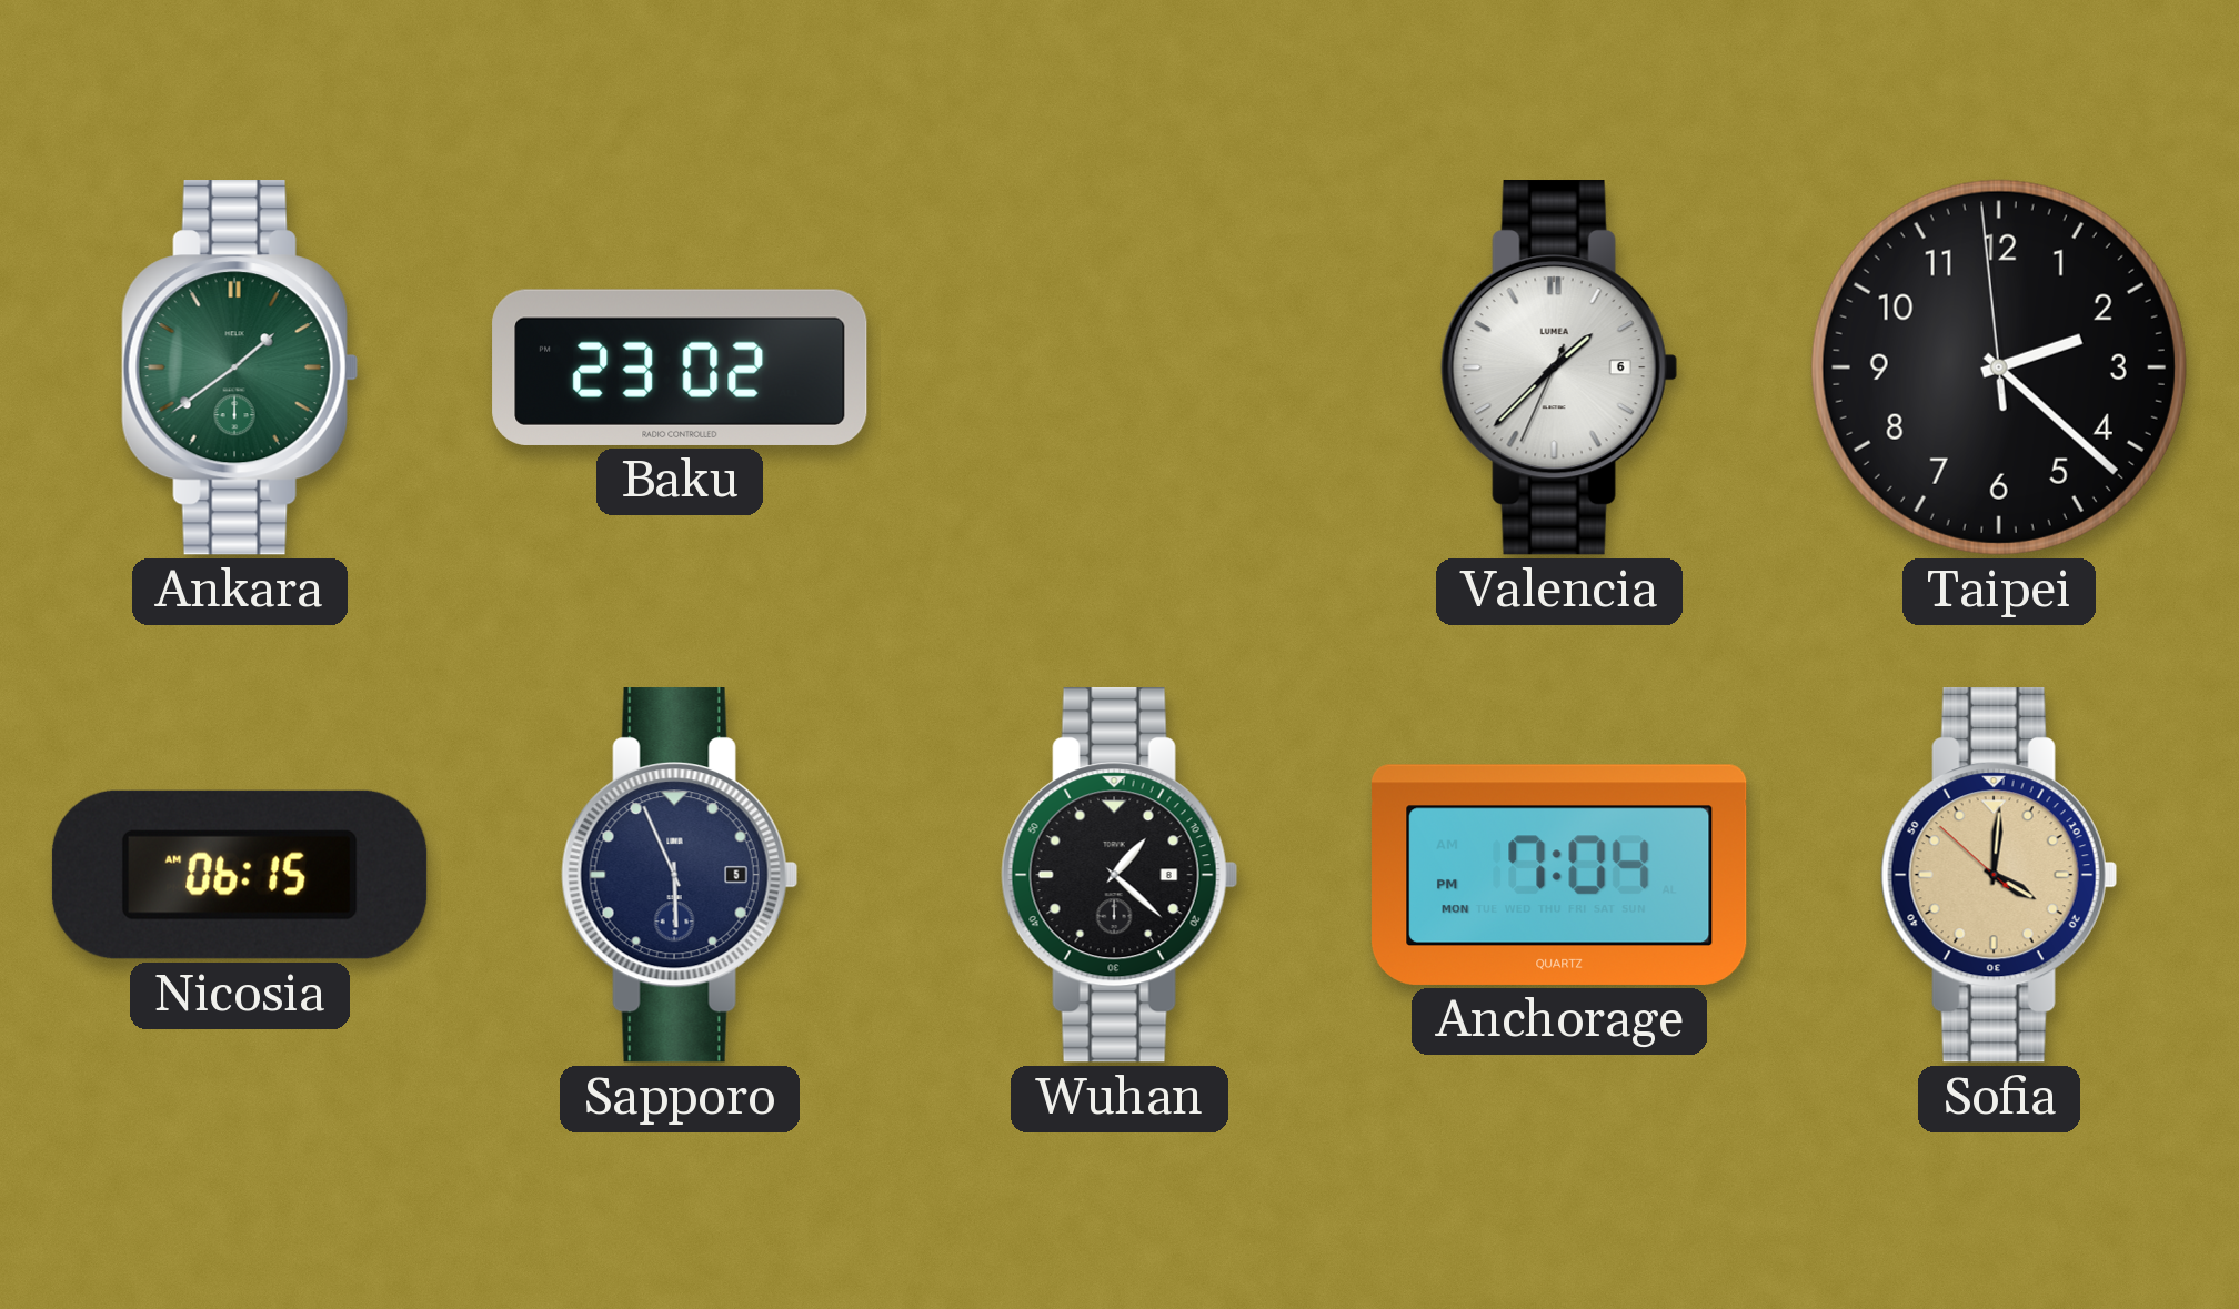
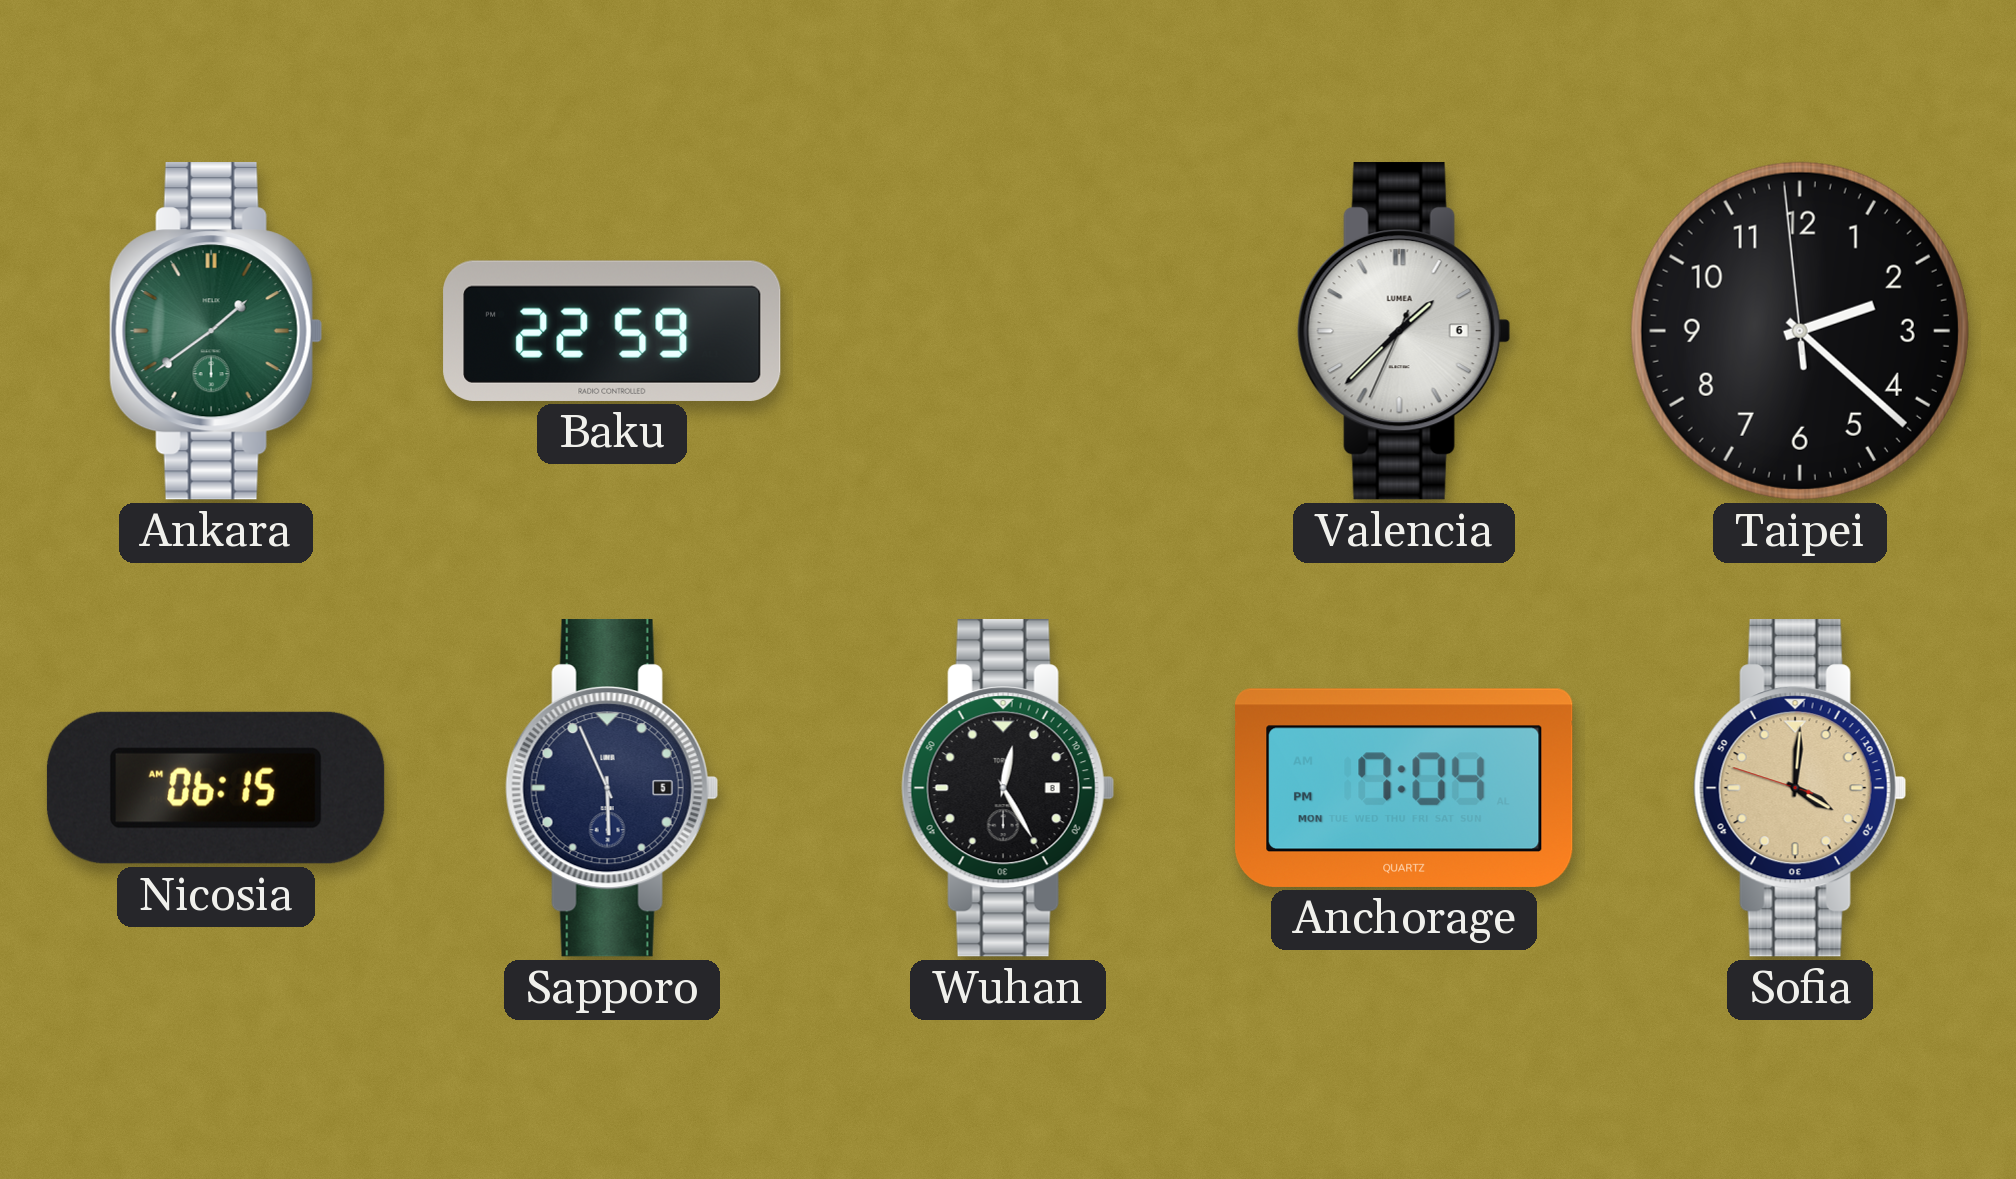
Baku: 23:02 -> 22:59
Wuhan: 1:22 -> 12:25
Sofia: 4:00:52 -> 4:00:48
